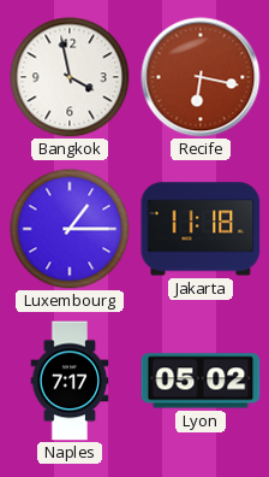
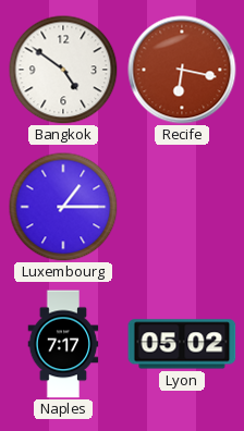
Bangkok: 3:58 -> 4:51
Jakarta: 11:18 -> none
